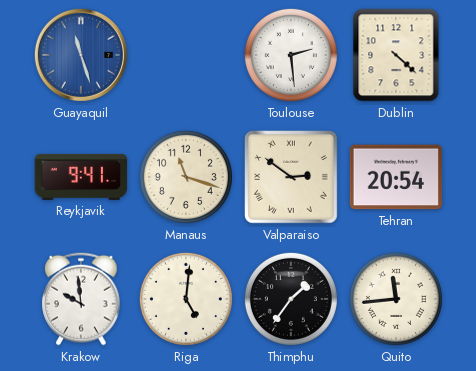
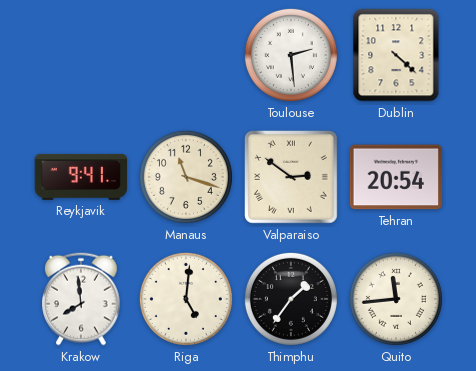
Guayaquil: 11:27 -> none
Krakow: 9:59 -> 7:59
